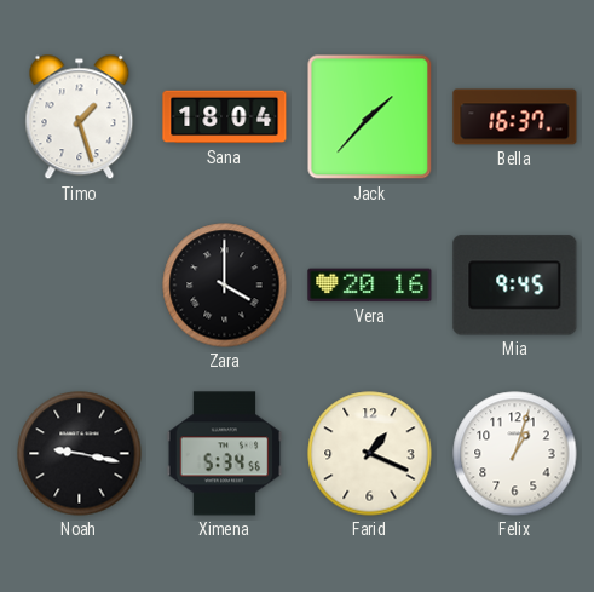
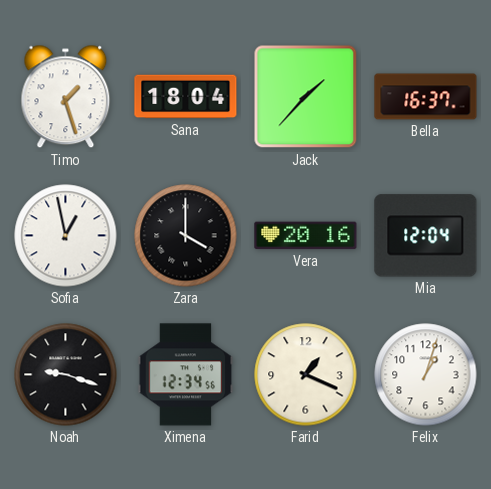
Sofia: none -> 12:58
Mia: 9:45 -> 12:04
Noah: 9:17 -> 9:18
Ximena: 5:34 -> 12:34
